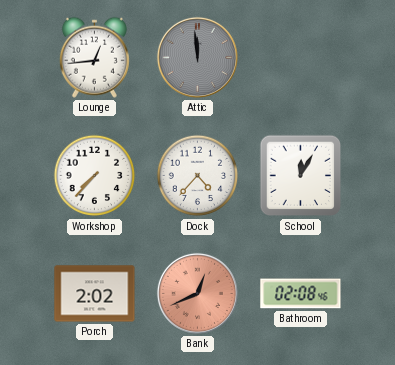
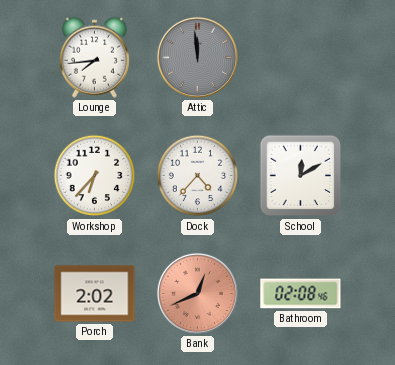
Lounge: 12:44 -> 7:44
Workshop: 7:37 -> 6:37
School: 12:05 -> 12:10
